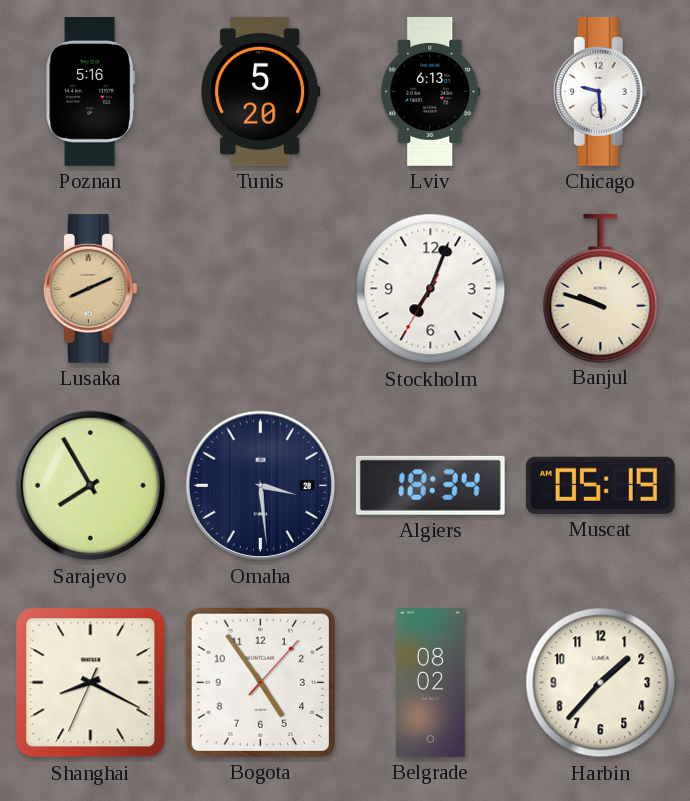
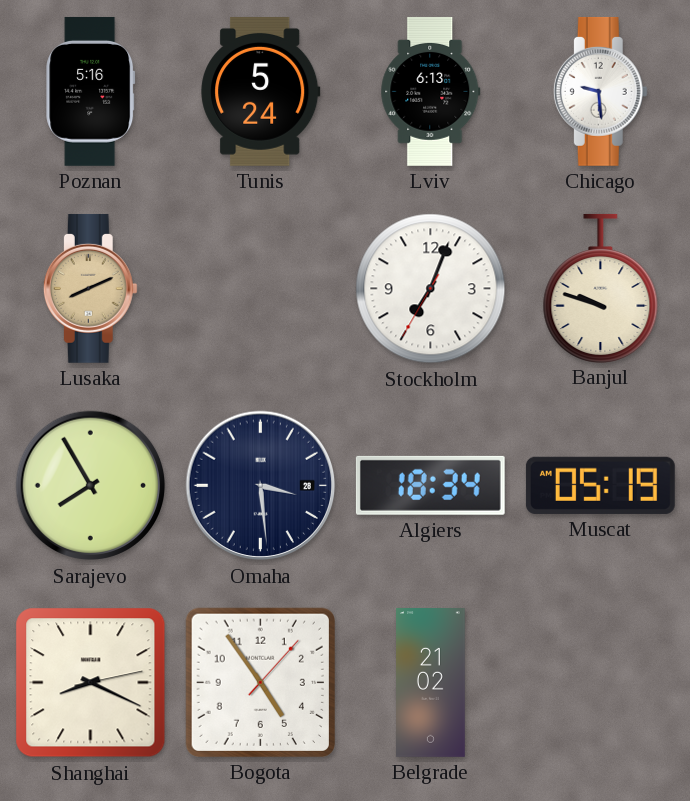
Tunis: 5:20 -> 5:24
Shanghai: 8:19:34 -> 8:19:13
Belgrade: 08:02 -> 21:02
Harbin: 1:37 -> none
